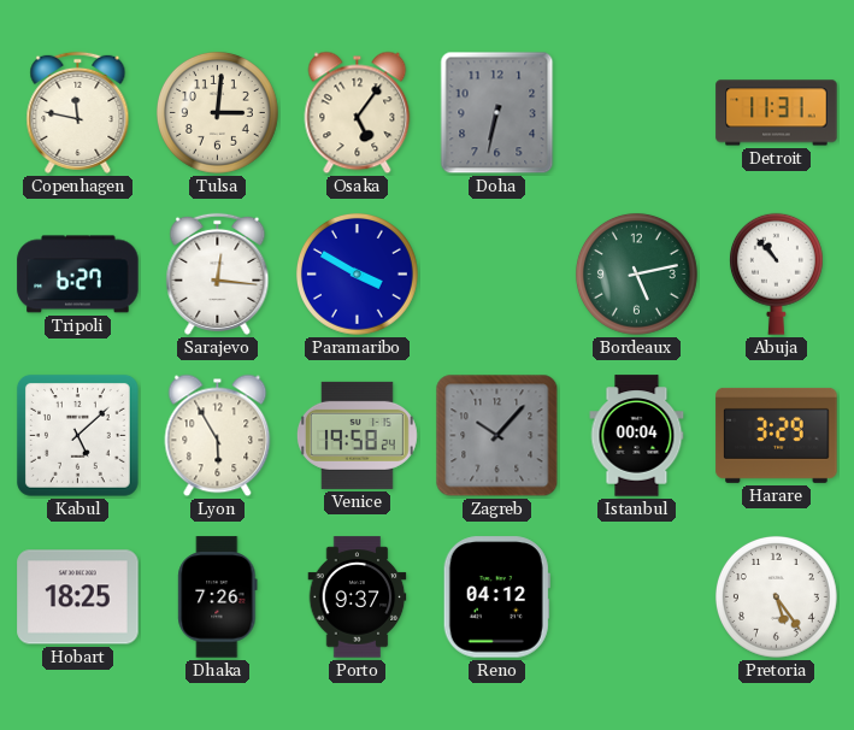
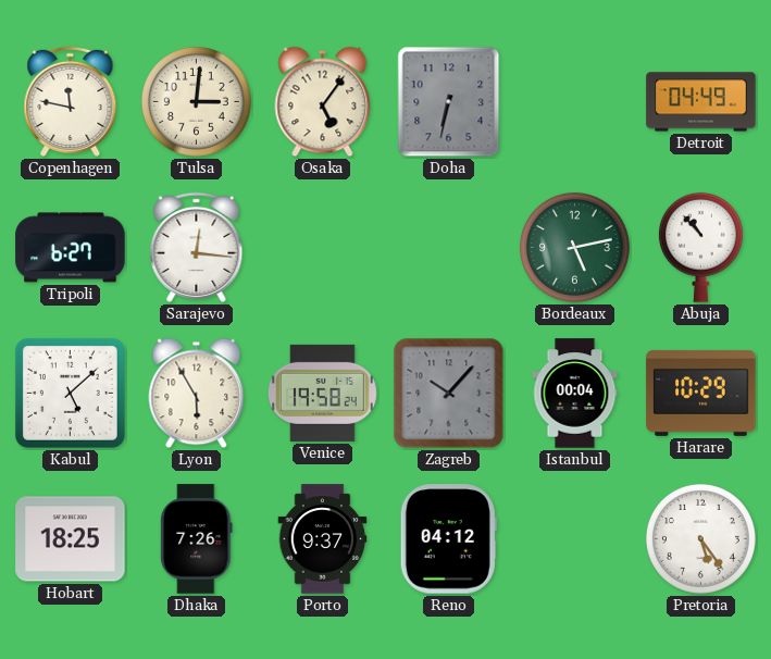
Detroit: 11:31 -> 04:49
Paramaribo: 3:50 -> none
Harare: 3:29 -> 10:29
